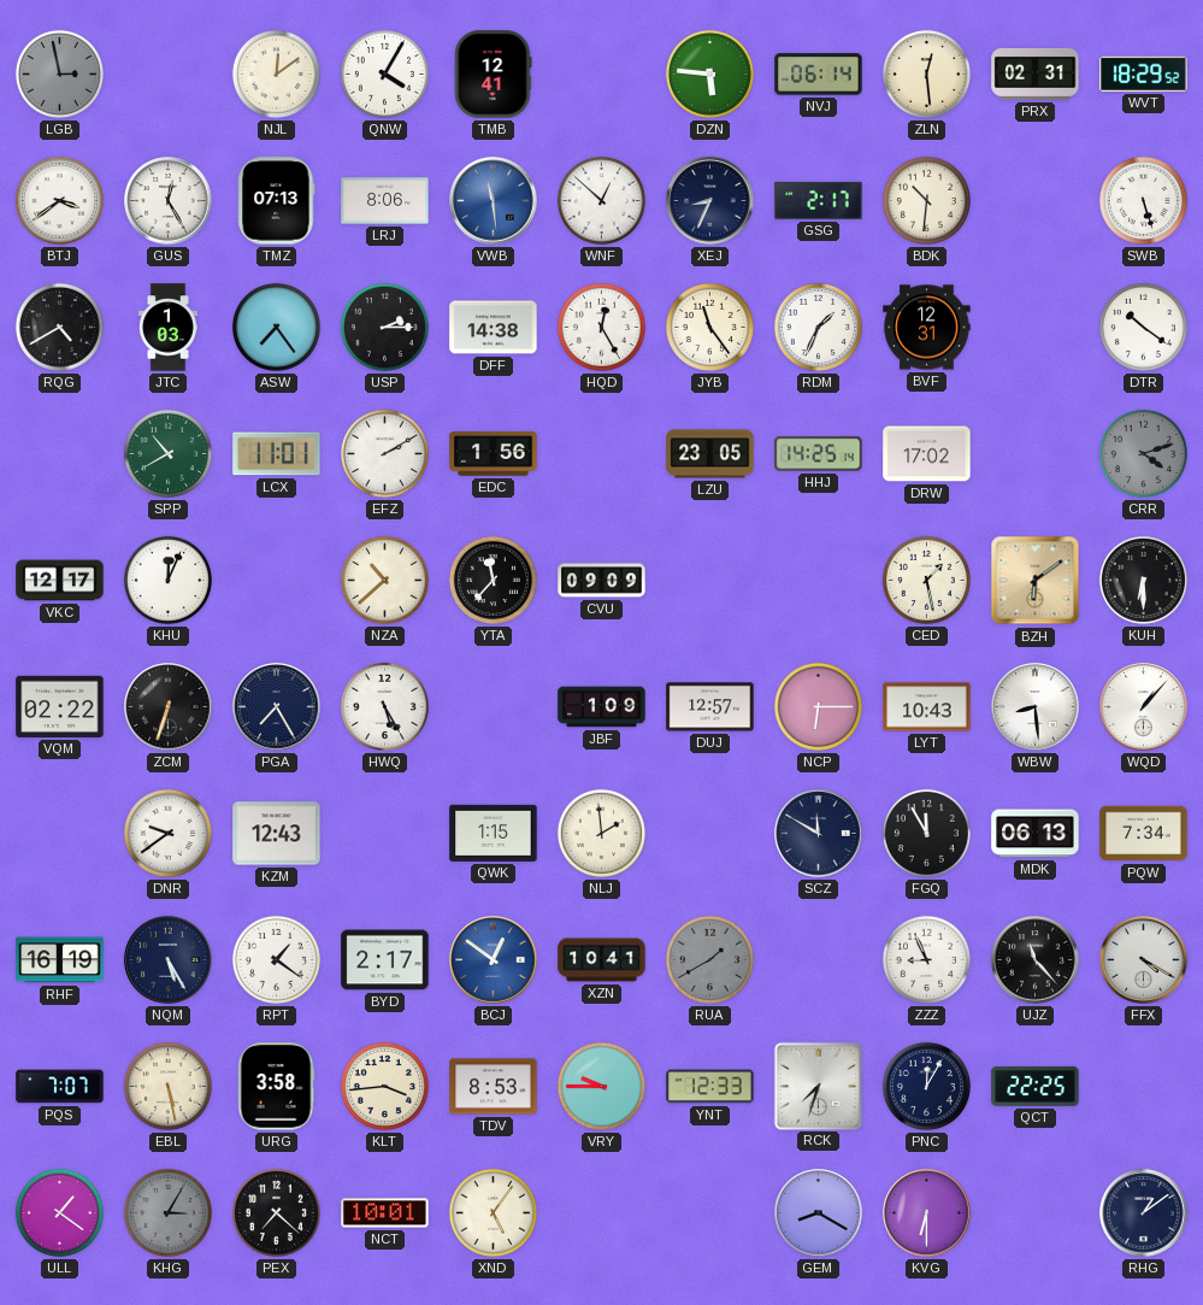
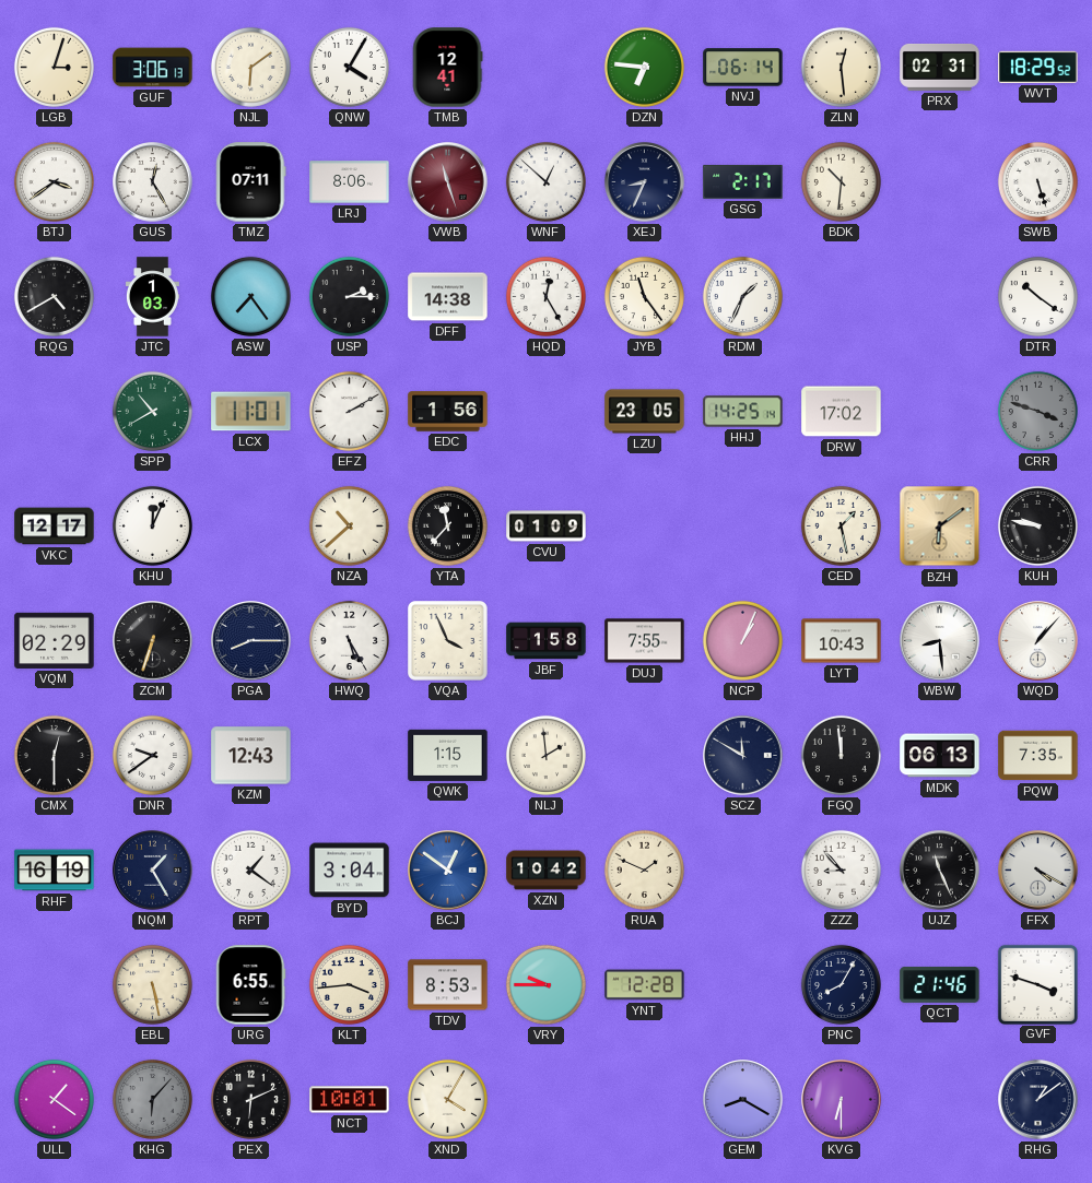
LGB: 2:58 -> 3:03
LGB dial: grey -> cream
GUF: none -> 3:06
NJL: 12:09 -> 6:09
DZN: 5:46 -> 6:46
TMZ: 07:13 -> 07:11
VWB: 11:29 -> 11:27
VWB dial: blue -> burgundy
BVF: 12:31 -> none
CRR: 4:12 -> 3:48
CVU: 09:09 -> 01:09
KUH: 6:30 -> 9:47
VQM: 02:22 -> 02:29
PGA: 7:25 -> 8:15
VQA: none -> 3:56
JBF: 1:09 -> 1:58
DUJ: 12:57 -> 7:55
NCP: 6:15 -> 1:04
CMX: none -> 12:30
FGQ: 11:55 -> 11:59
PQW: 7:34 -> 7:35
NQM: 5:25 -> 1:25
BYD: 2:17 -> 3:04
XZN: 10:41 -> 10:42
RUA: 1:40 -> 1:49
RUA dial: grey -> cream
ZZZ: 8:56 -> 8:53
UJZ: 11:23 -> 11:26
PQS: 7:07 -> none
URG: 3:58 -> 6:55
YNT: 12:33 -> 12:28
RCK: 7:33 -> none
PNC: 12:05 -> 8:05
QCT: 22:25 -> 21:46
GVF: none -> 3:48
KHG: 3:05 -> 6:07
PEX: 7:22 -> 6:11
XND: 5:06 -> 4:05
